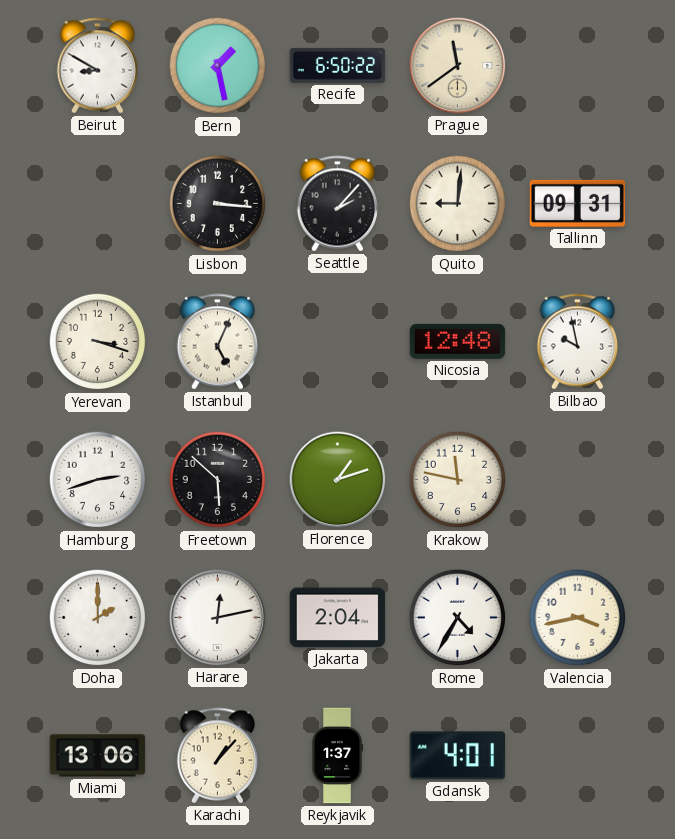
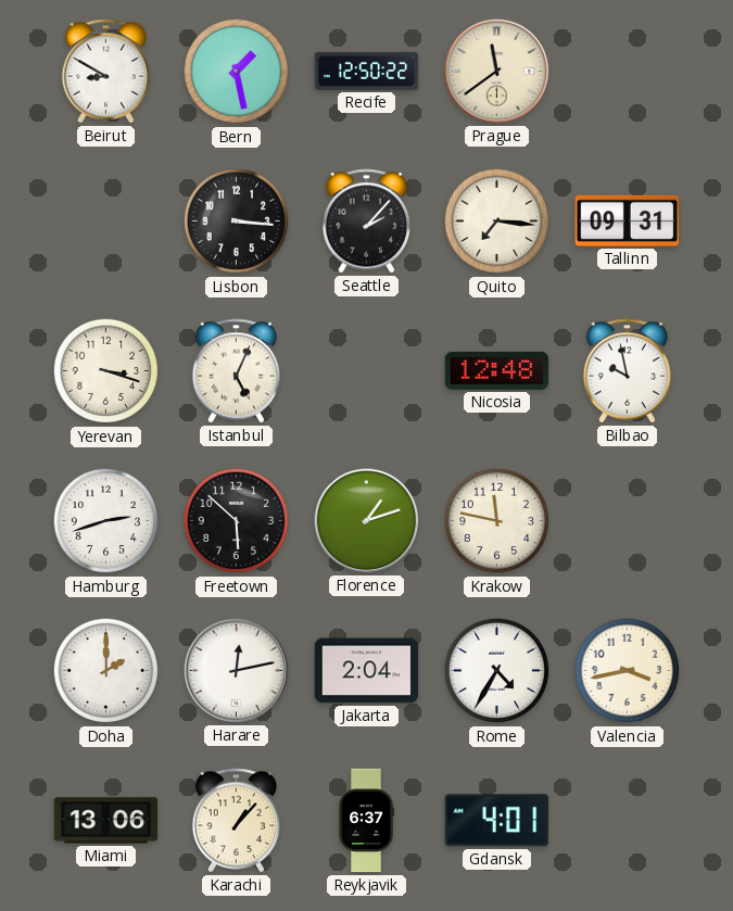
Recife: 6:50 -> 12:50
Quito: 9:01 -> 7:16
Reykjavik: 1:37 -> 6:37
